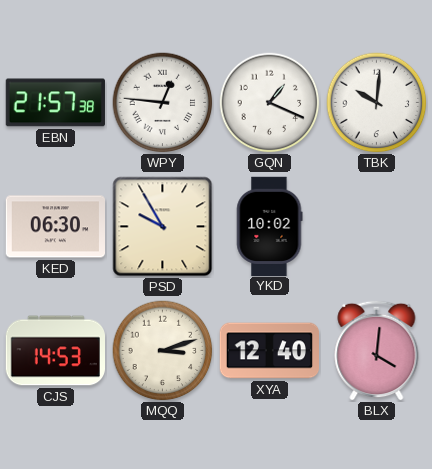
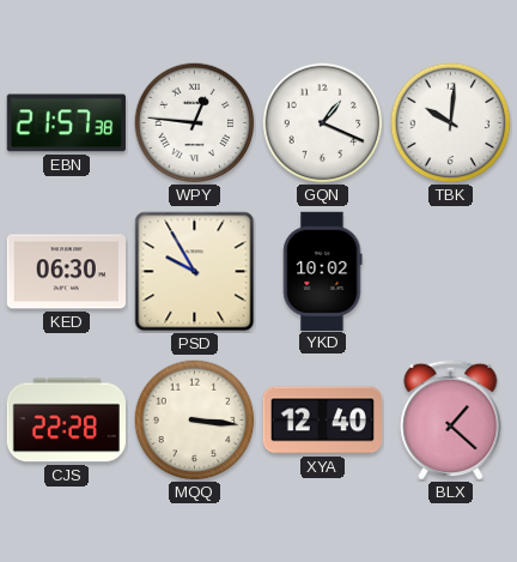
CJS: 14:53 -> 22:28
MQQ: 3:12 -> 3:16
BLX: 4:01 -> 1:22
